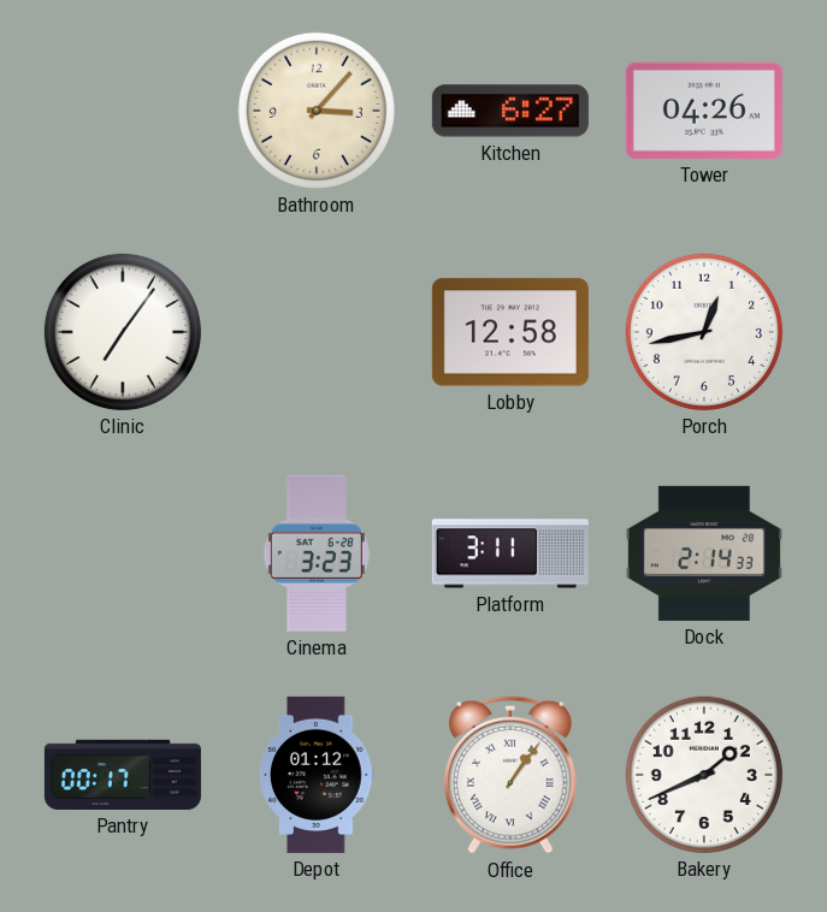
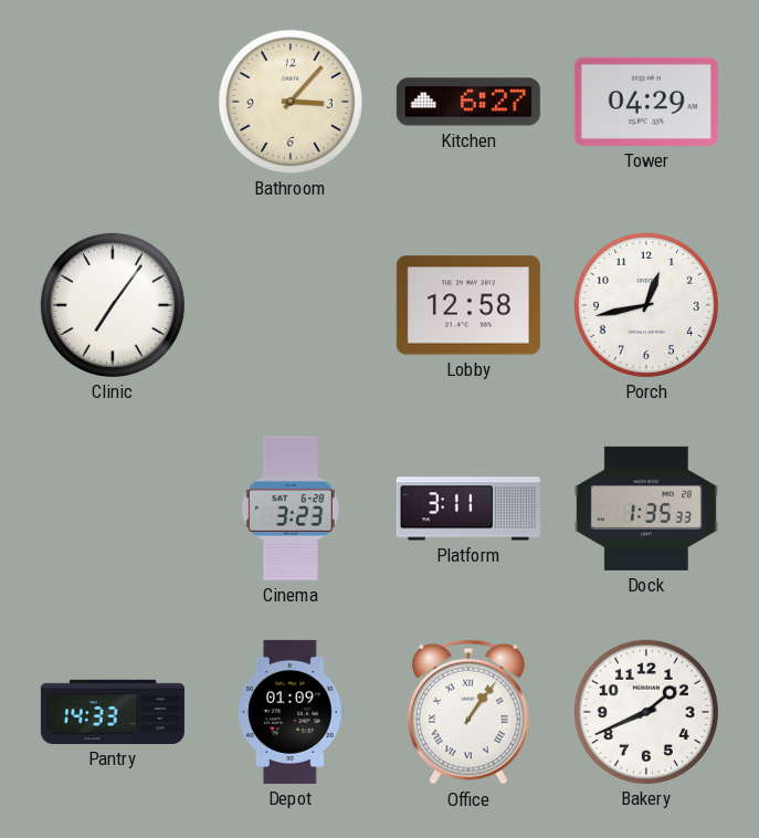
Tower: 04:26 -> 04:29
Dock: 2:14 -> 1:35
Pantry: 00:17 -> 14:33
Depot: 01:12 -> 01:09
